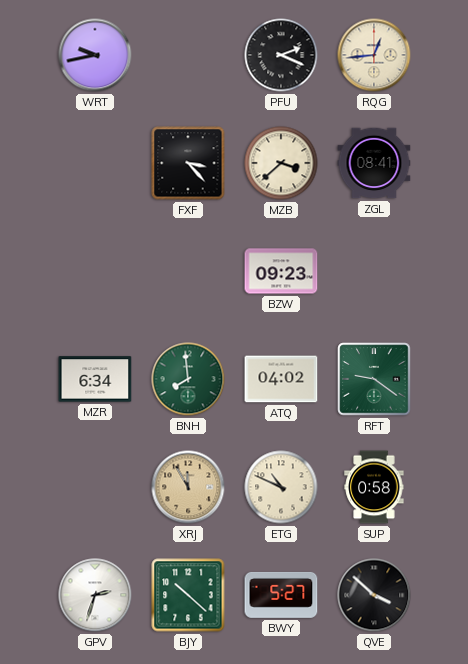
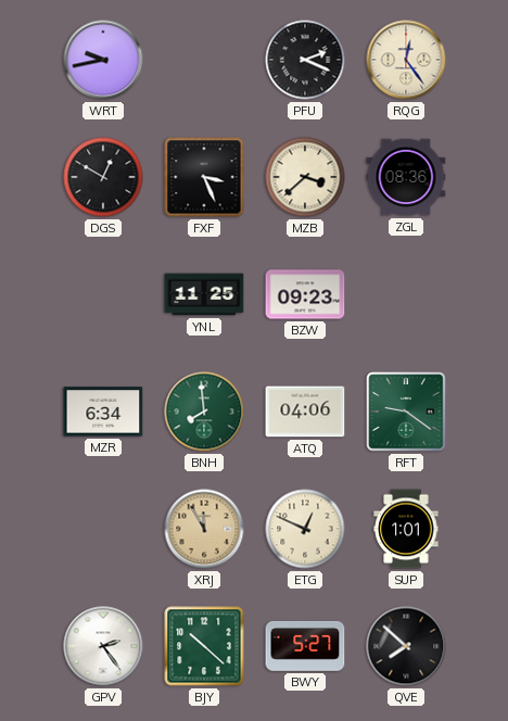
RQG: 12:44 -> 12:24
DGS: none -> 12:50
FXF: 3:23 -> 3:26
ZGL: 08:41 -> 08:36
YNL: none -> 11:25
ATQ: 04:02 -> 04:06
ETG: 10:49 -> 12:49
SUP: 0:58 -> 1:01
GPV: 2:33 -> 2:24
QVE: 3:52 -> 7:52
